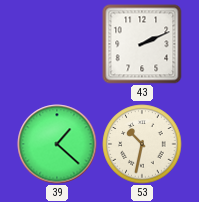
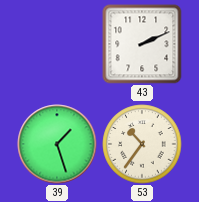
39: 1:22 -> 1:27
53: 10:32 -> 10:36
